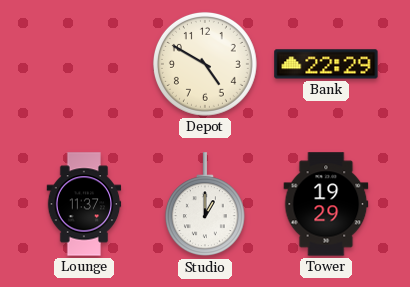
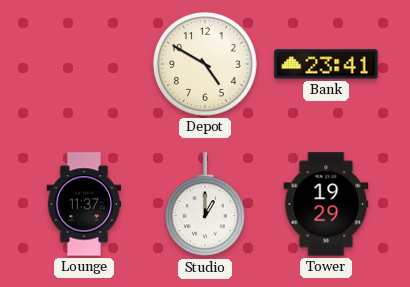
Bank: 22:29 -> 23:41
